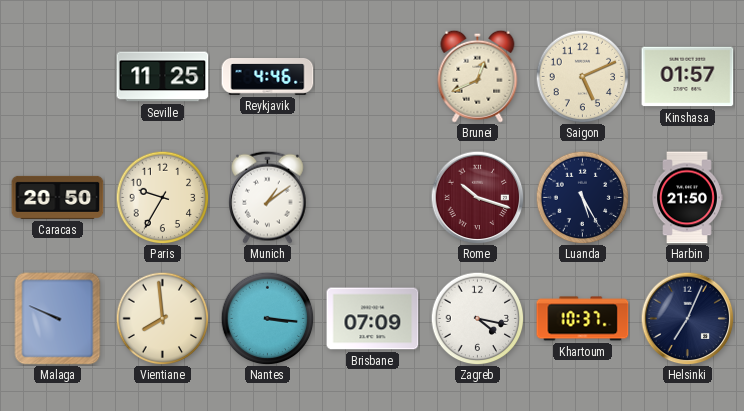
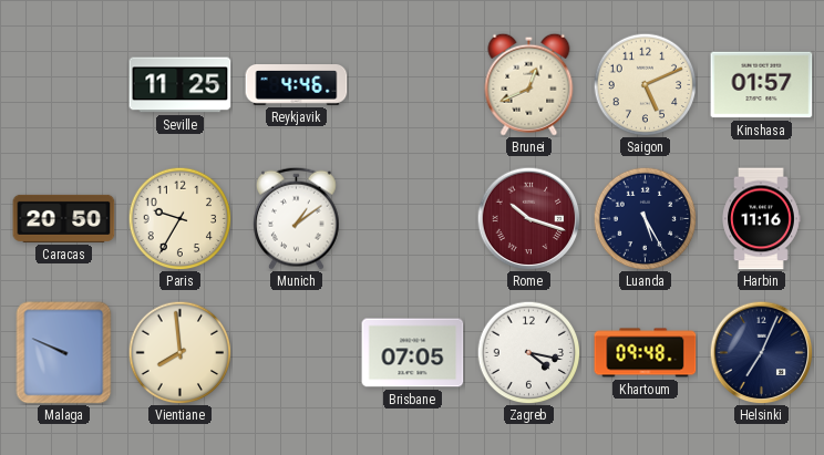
Harbin: 21:50 -> 11:16
Nantes: 3:16 -> none
Brisbane: 07:09 -> 07:05
Khartoum: 10:37 -> 09:48
